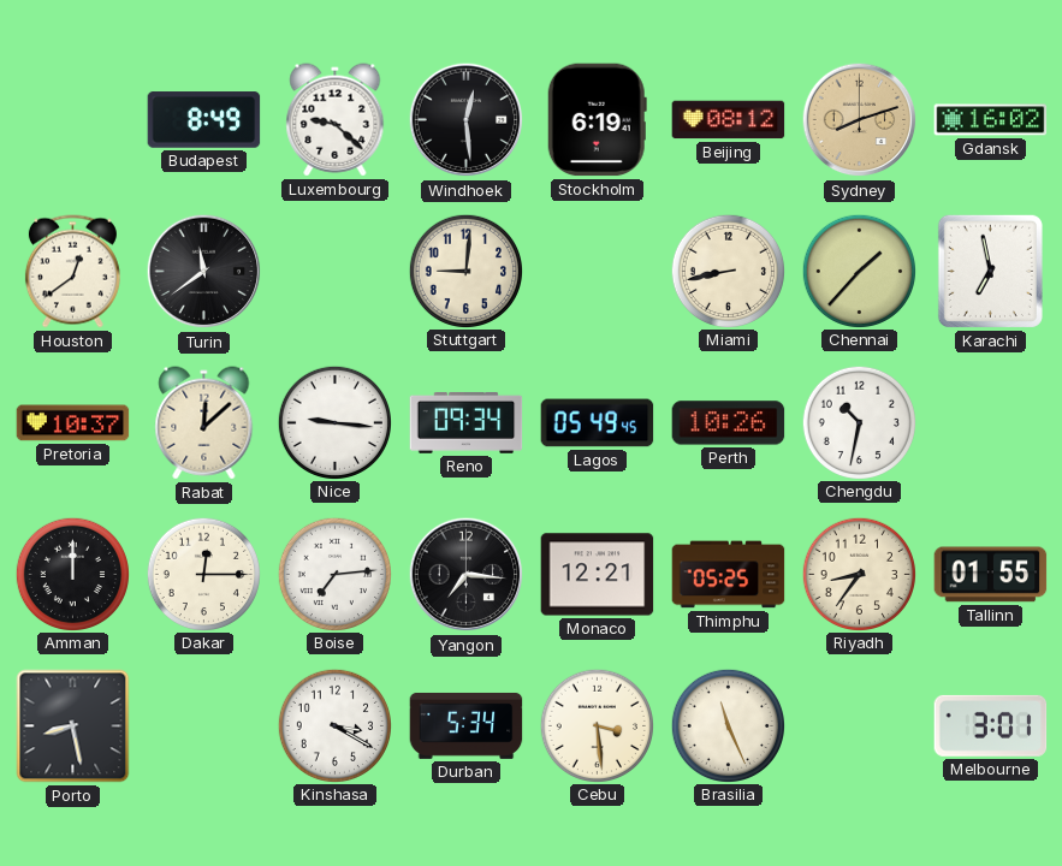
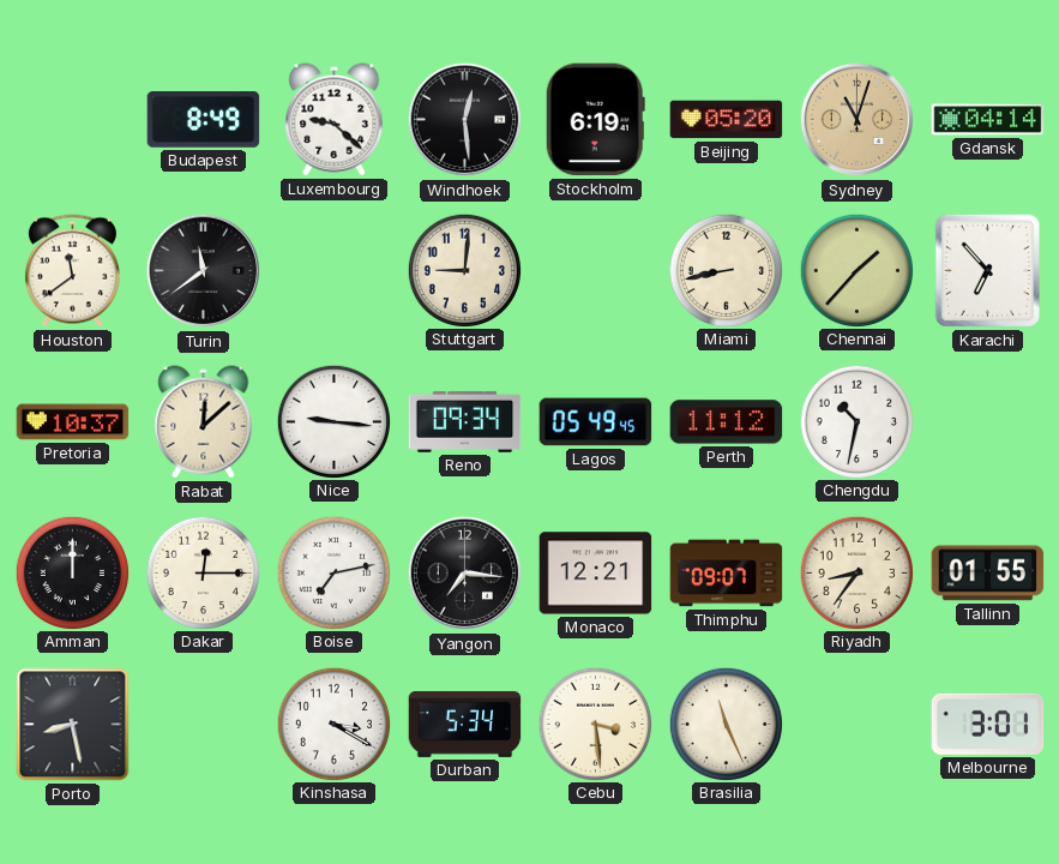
Beijing: 08:12 -> 05:20
Sydney: 8:12 -> 11:03
Gdansk: 16:02 -> 04:14
Houston: 12:39 -> 11:39
Karachi: 6:58 -> 6:53
Perth: 10:26 -> 11:12
Boise: 7:14 -> 7:13
Thimphu: 05:25 -> 09:07
